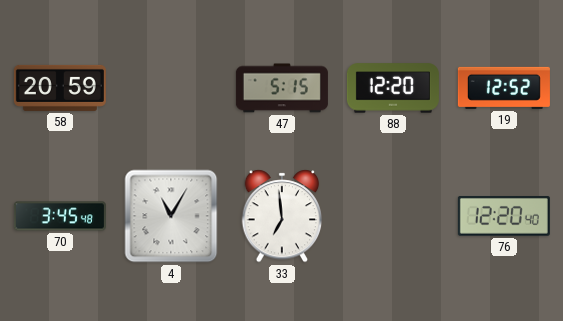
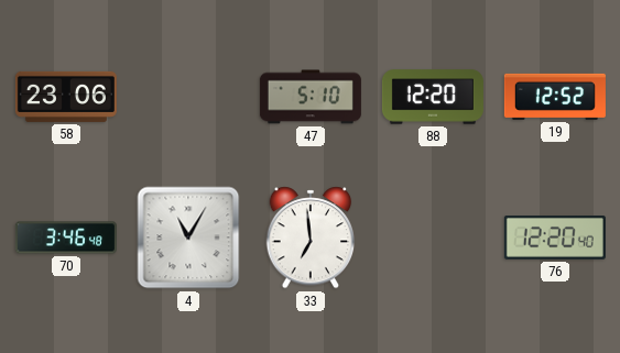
58: 20:59 -> 23:06
47: 5:15 -> 5:10
70: 3:45 -> 3:46
